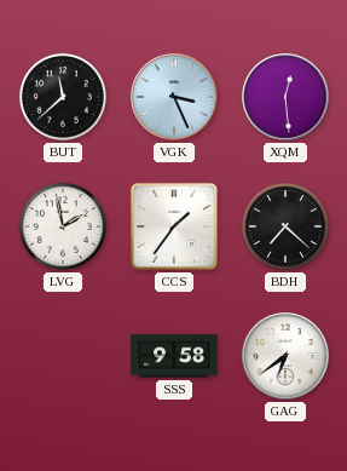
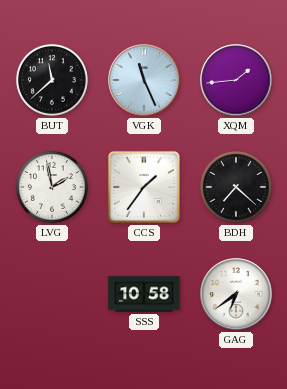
VGK: 3:26 -> 11:26
XQM: 12:29 -> 1:44
SSS: 9:58 -> 10:58
